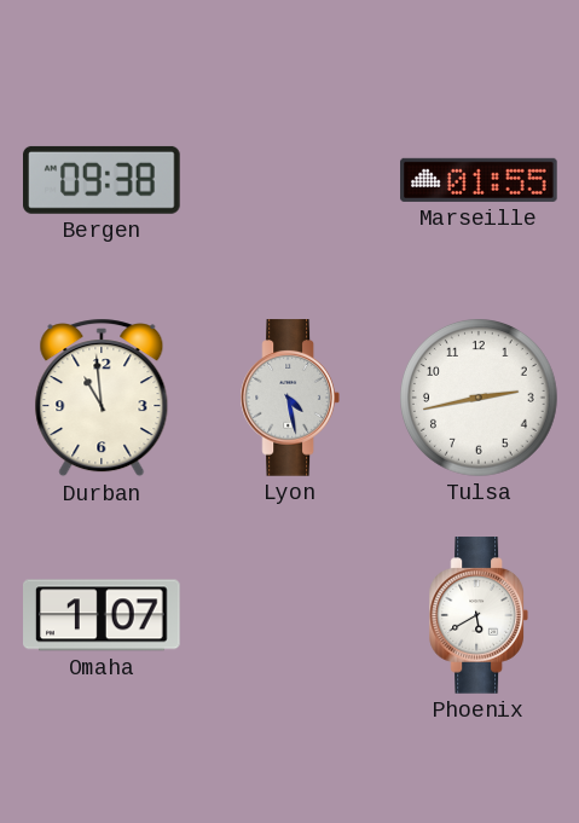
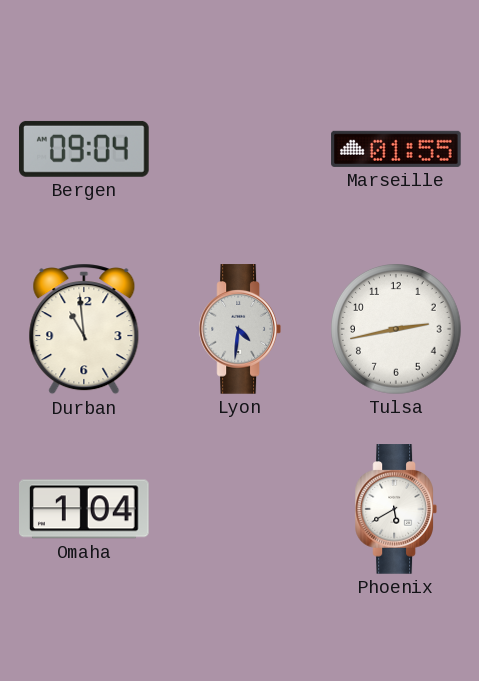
Bergen: 09:38 -> 09:04
Lyon: 4:28 -> 4:31
Omaha: 1:07 -> 1:04
